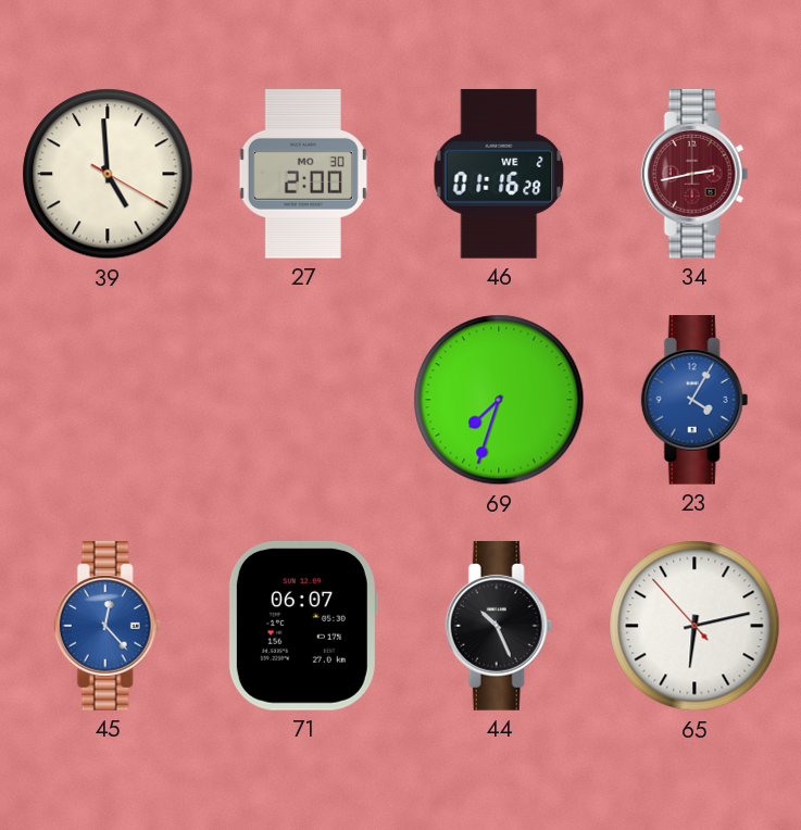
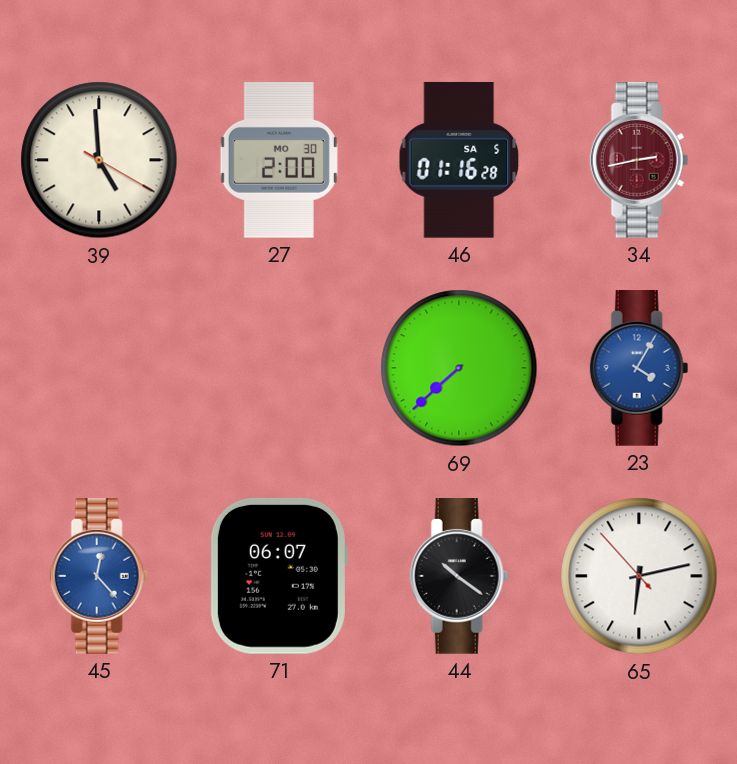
46 date: WE 2 -> SA 5
69: 7:33 -> 7:38
44: 10:26 -> 10:21
